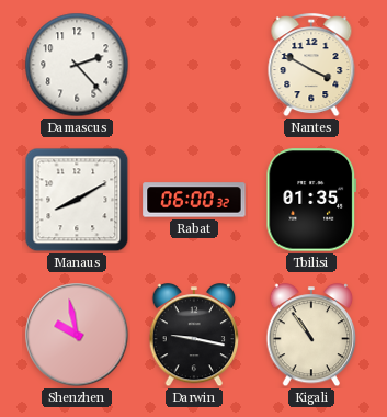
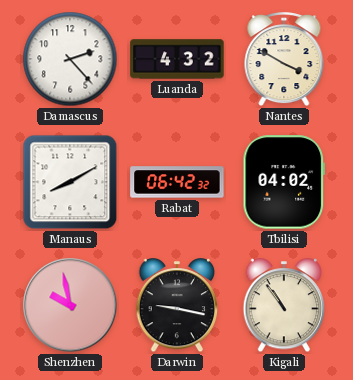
Luanda: none -> 4:32
Rabat: 06:00 -> 06:42
Tbilisi: 01:35 -> 04:02
